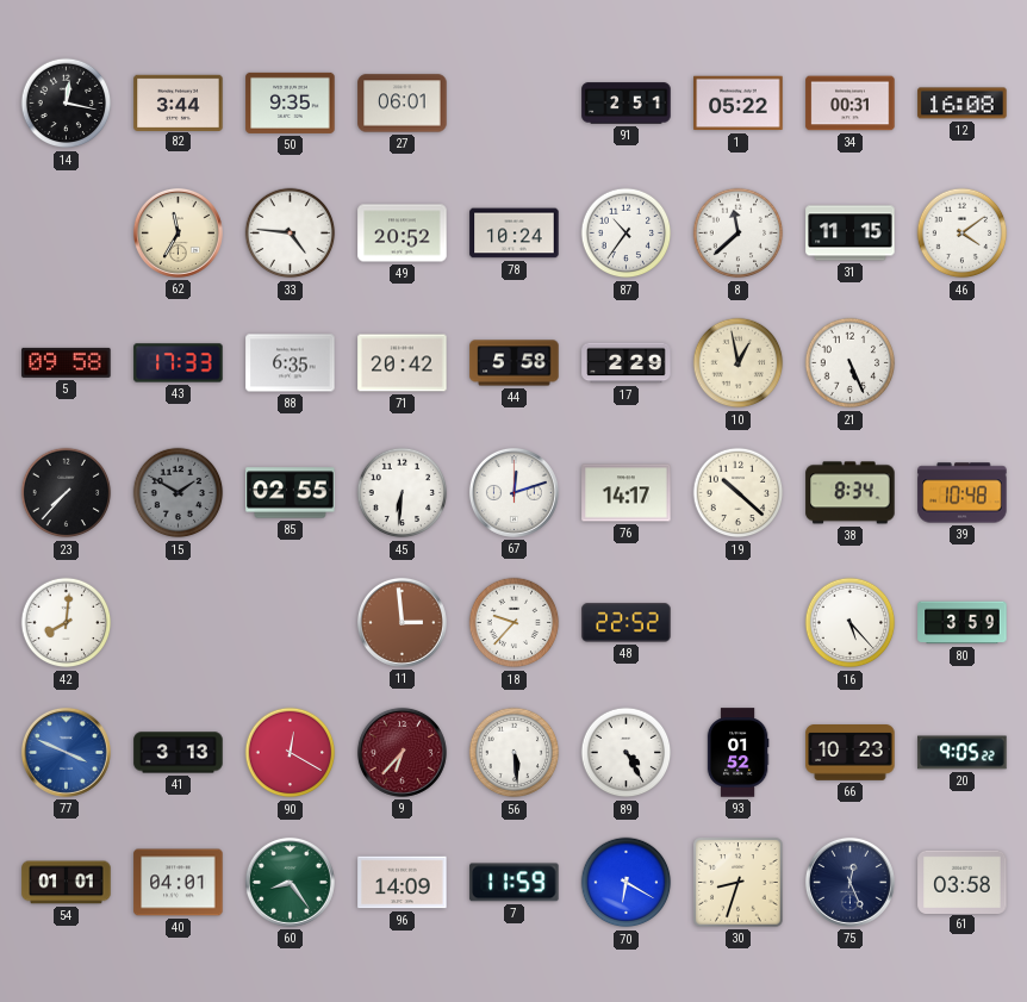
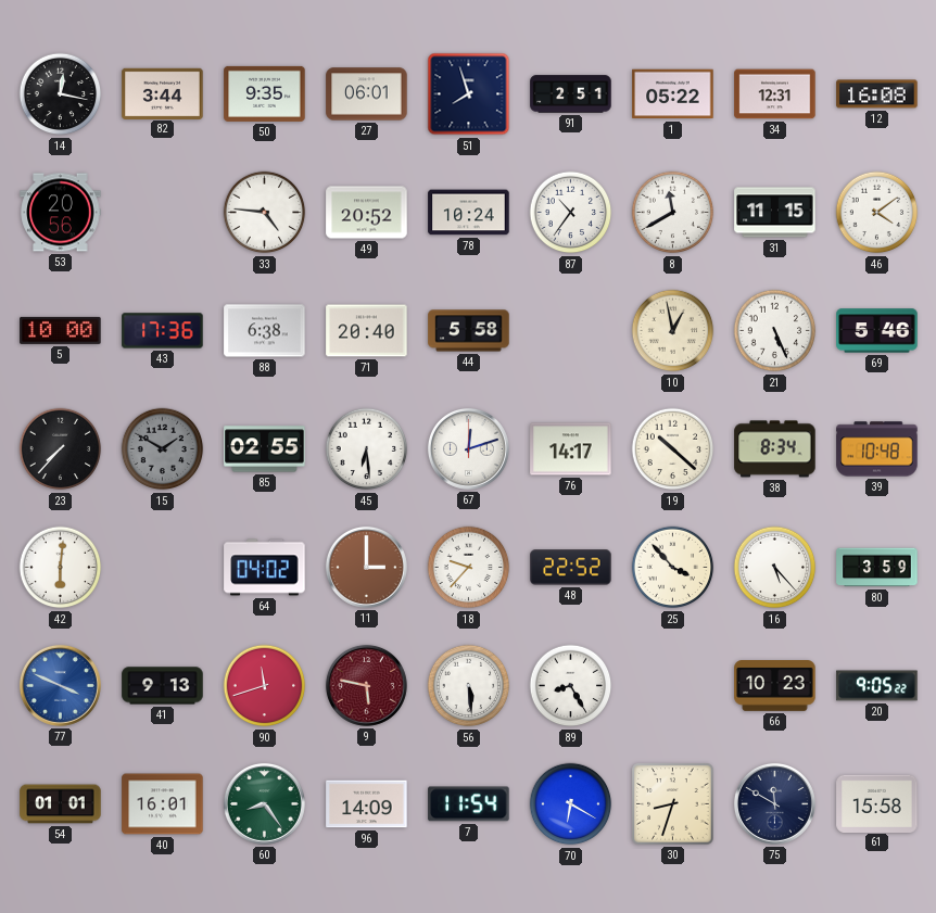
51: none -> 7:57
34: 00:31 -> 12:31
53: none -> 20:56
62: 11:35 -> none
8: 11:38 -> 11:40
5: 09:58 -> 10:00
43: 17:33 -> 17:36
88: 6:35 -> 6:38
71: 20:42 -> 20:40
17: 2:29 -> none
69: none -> 5:46
45: 6:31 -> 6:29
42: 8:01 -> 6:01
64: none -> 04:02
11: 2:59 -> 3:00
25: none -> 3:53
41: 3:13 -> 9:13
90: 12:20 -> 11:42
9: 6:37 -> 5:47
89: 4:25 -> 8:25
93: 01:52 -> none
40: 04:01 -> 16:01
7: 11:59 -> 11:54
75: 12:26 -> 11:50
61: 03:58 -> 15:58
